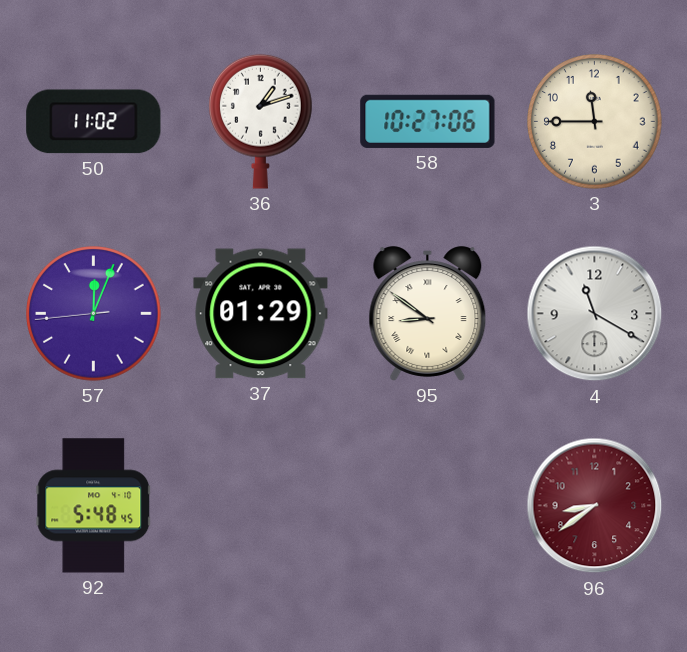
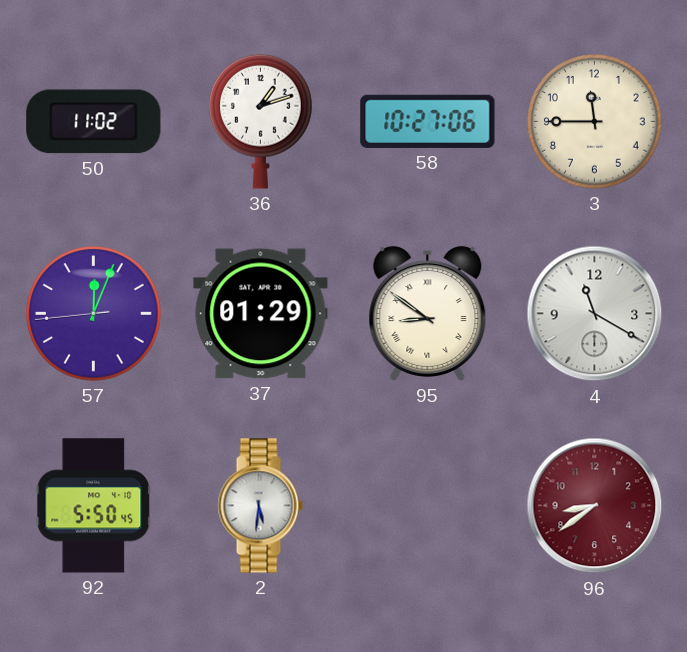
92: 5:48 -> 5:50
2: none -> 5:31
